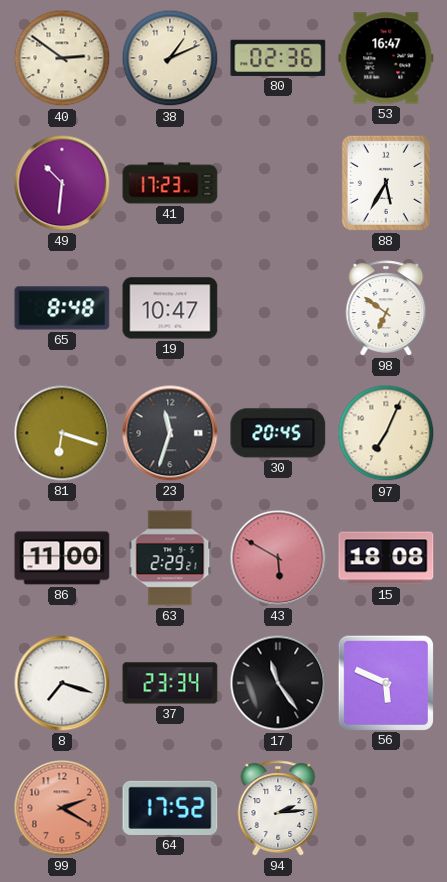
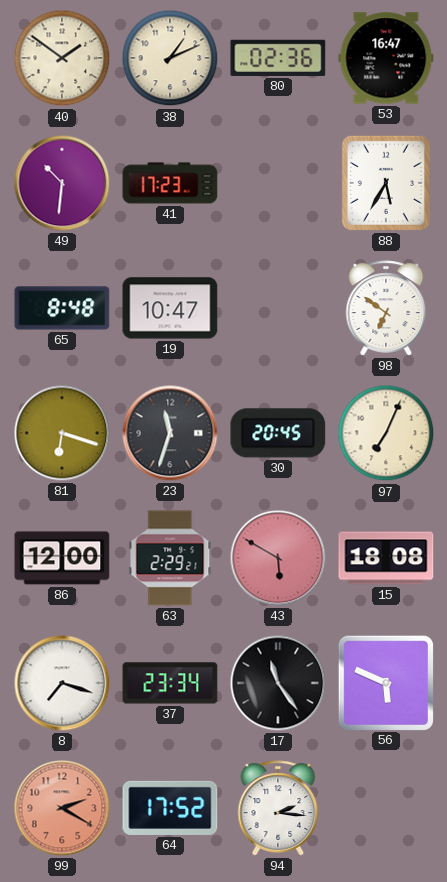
40: 2:51 -> 1:51
86: 11:00 -> 12:00
94: 2:14 -> 2:16
